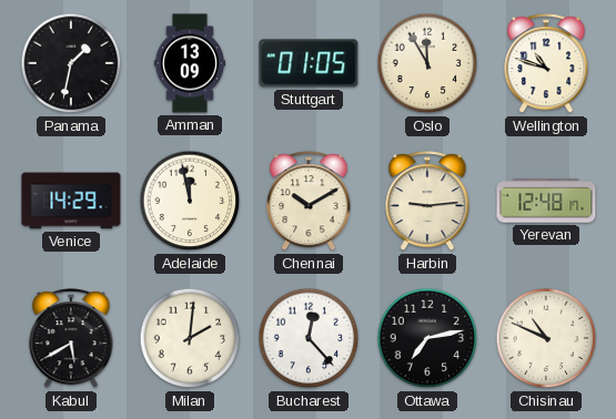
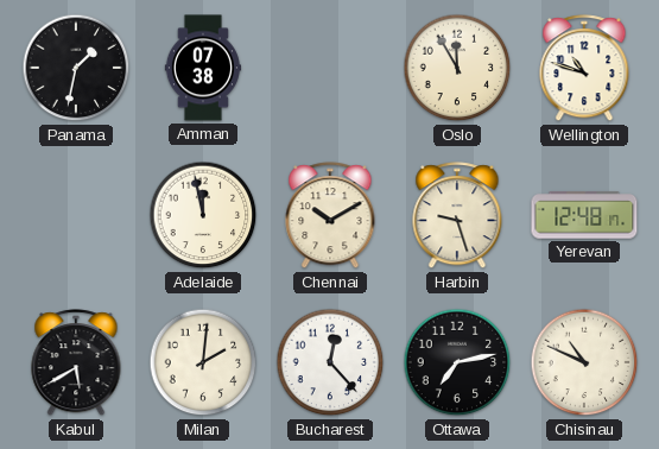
Amman: 13:09 -> 07:38
Stuttgart: 01:05 -> none
Venice: 14:29 -> none
Harbin: 9:14 -> 9:27
